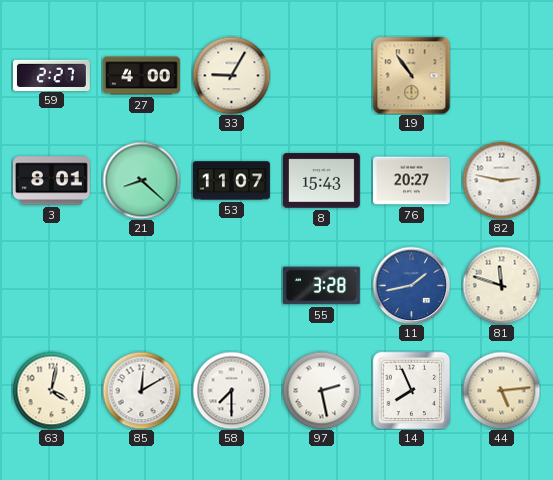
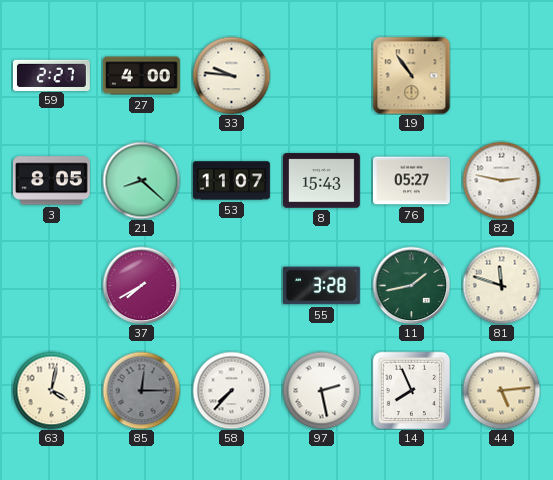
33: 9:05 -> 9:46
3: 8:01 -> 8:05
76: 20:27 -> 05:27
37: none -> 7:40
11 dial: blue -> green
85: 12:10 -> 12:15
85 dial: white -> grey
58: 7:30 -> 7:37
